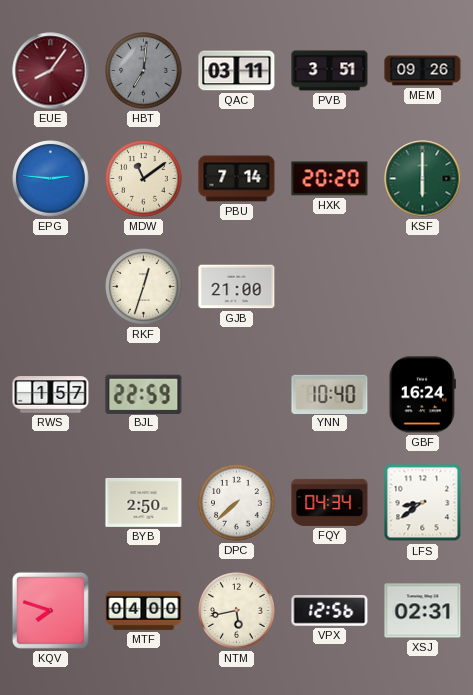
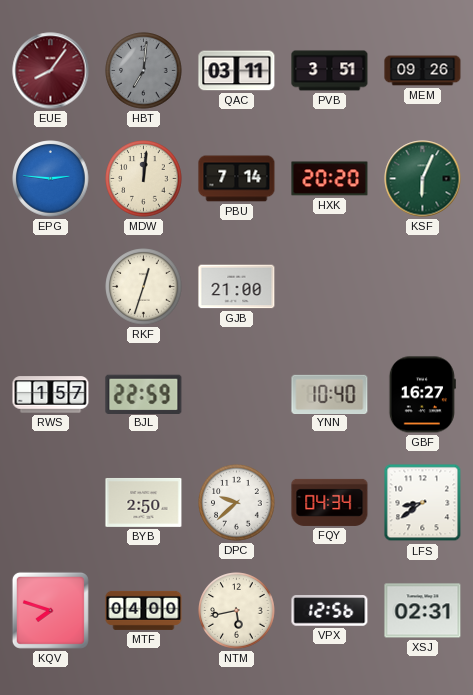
MDW: 11:09 -> 12:01
KSF: 6:00 -> 6:04
GBF: 16:24 -> 16:27
DPC: 7:38 -> 9:38
